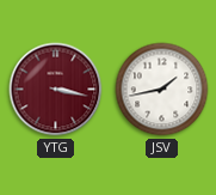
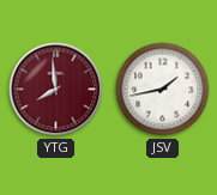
YTG: 3:17 -> 7:59
